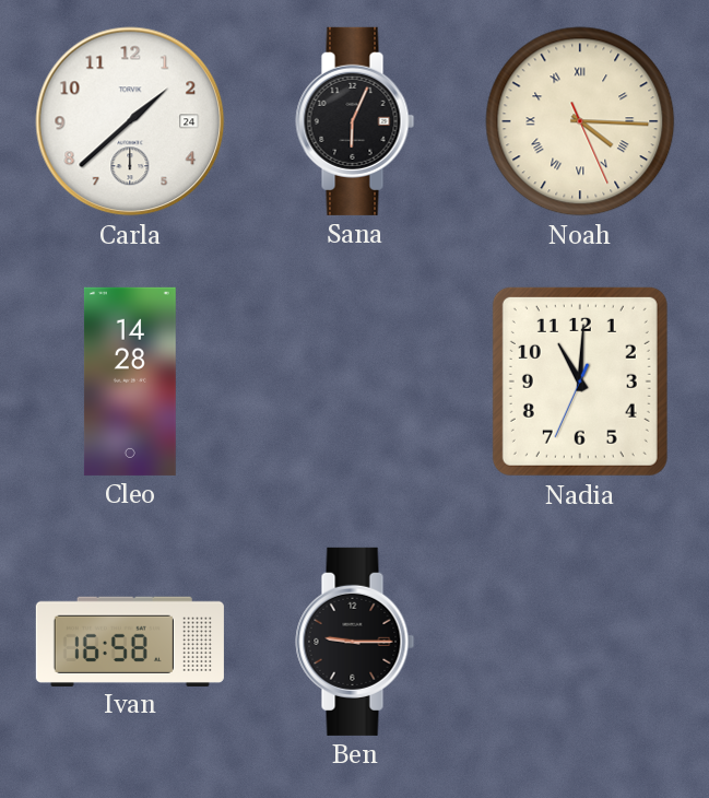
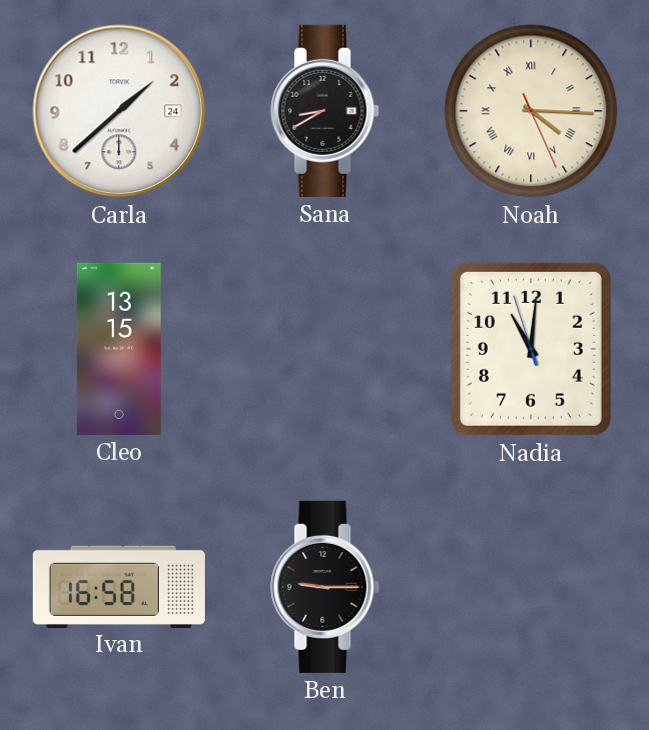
Sana: 6:04 -> 8:40
Cleo: 14:28 -> 13:15
Nadia: 11:00:34 -> 11:00:57
